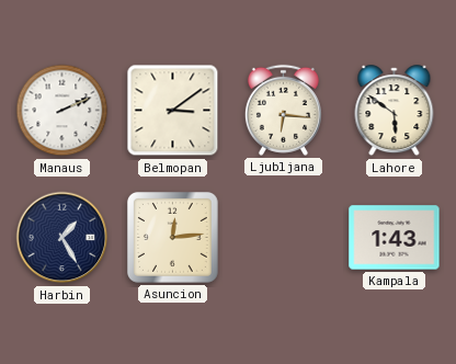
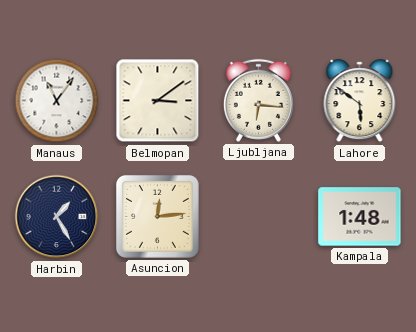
Manaus: 2:11 -> 11:06
Kampala: 1:43 -> 1:48
